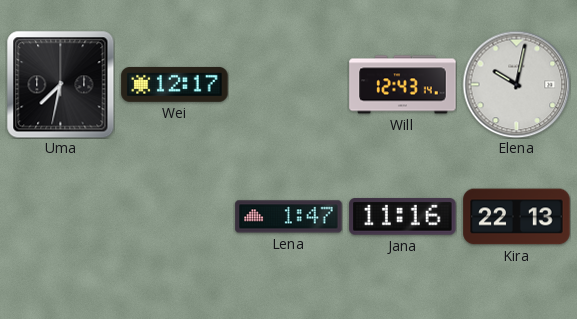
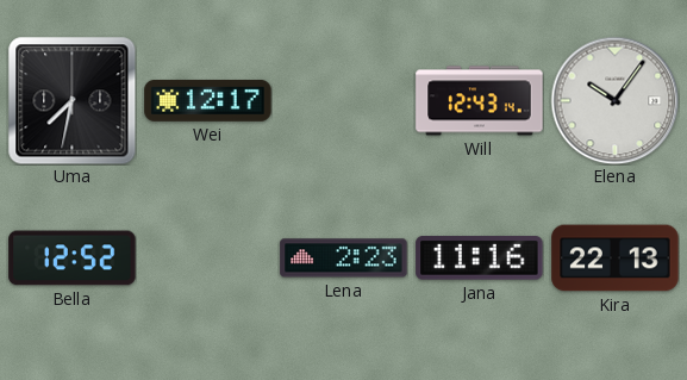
Elena: 10:02 -> 10:06
Bella: none -> 12:52
Lena: 1:47 -> 2:23
